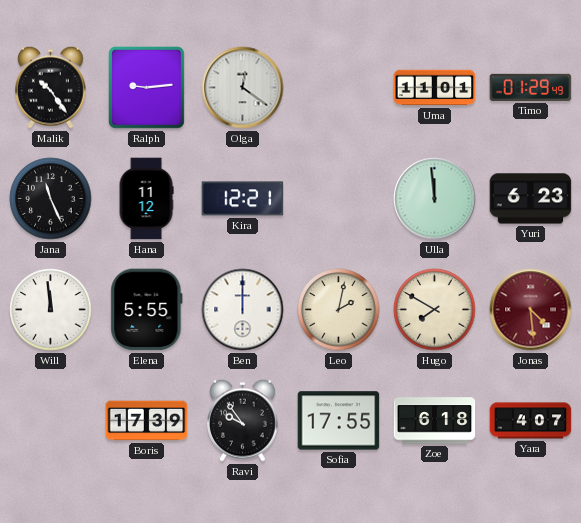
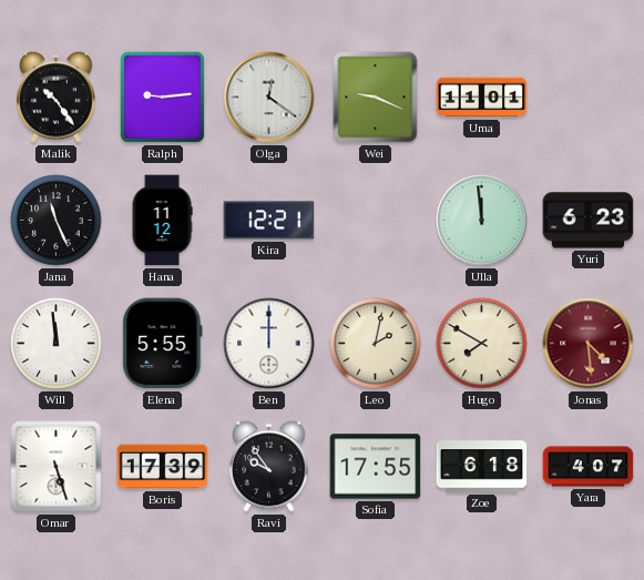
Wei: none -> 9:19
Timo: 01:29 -> none
Omar: none -> 5:27
